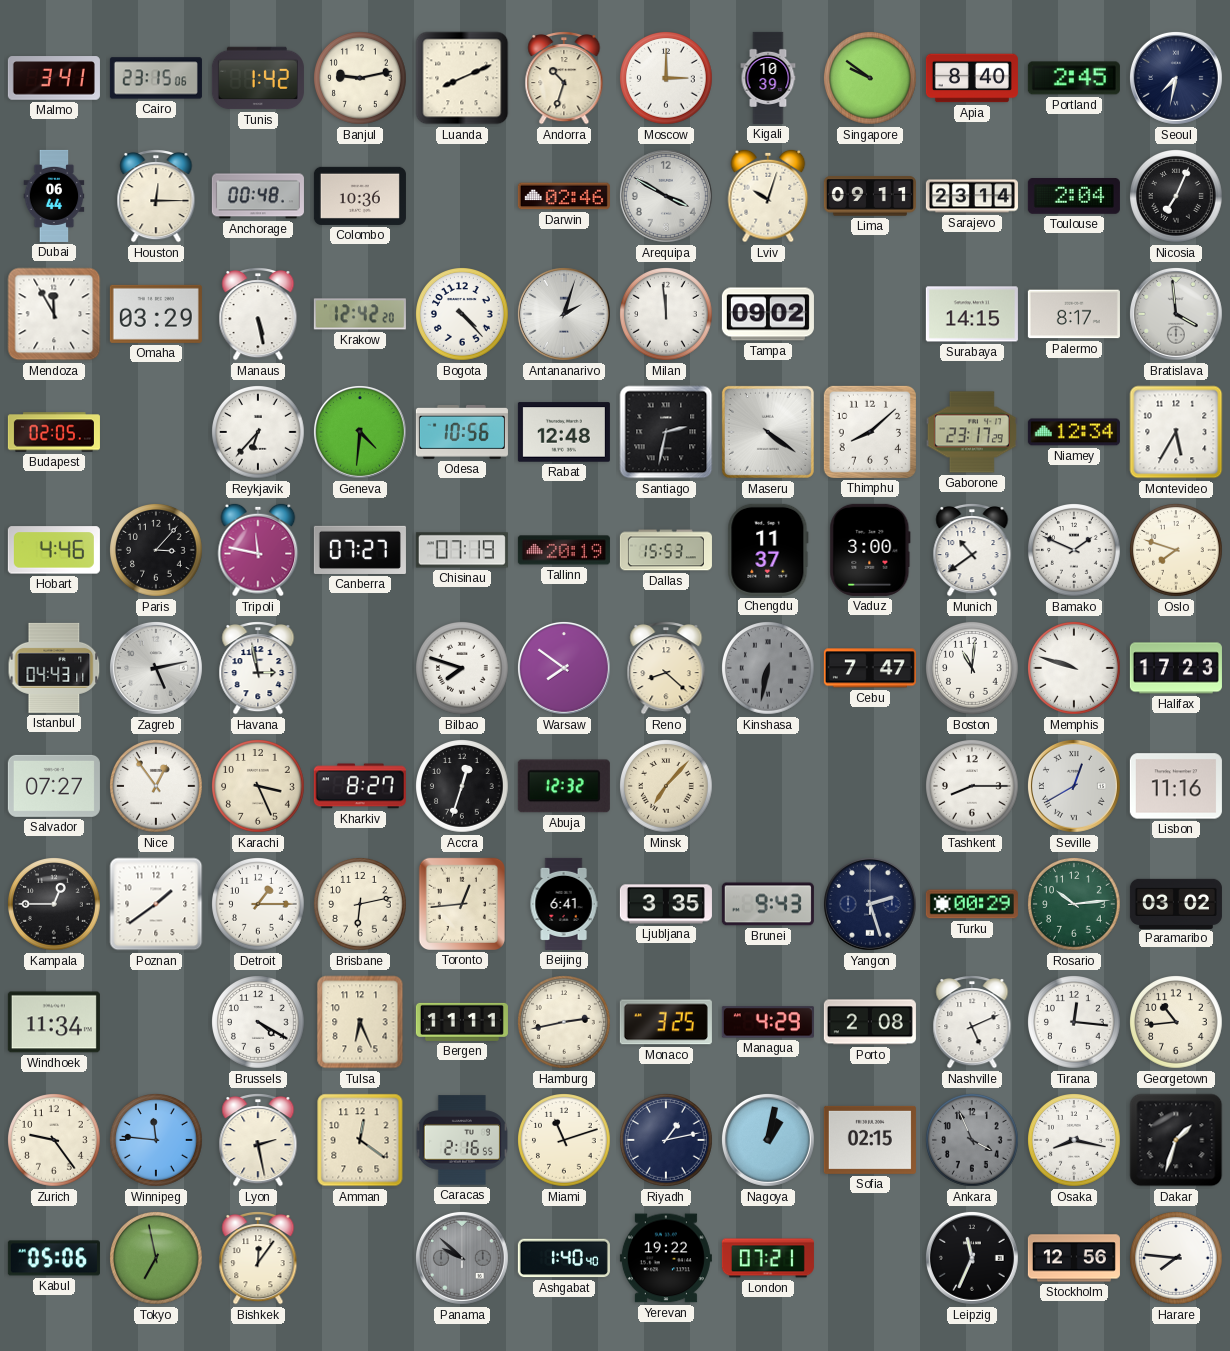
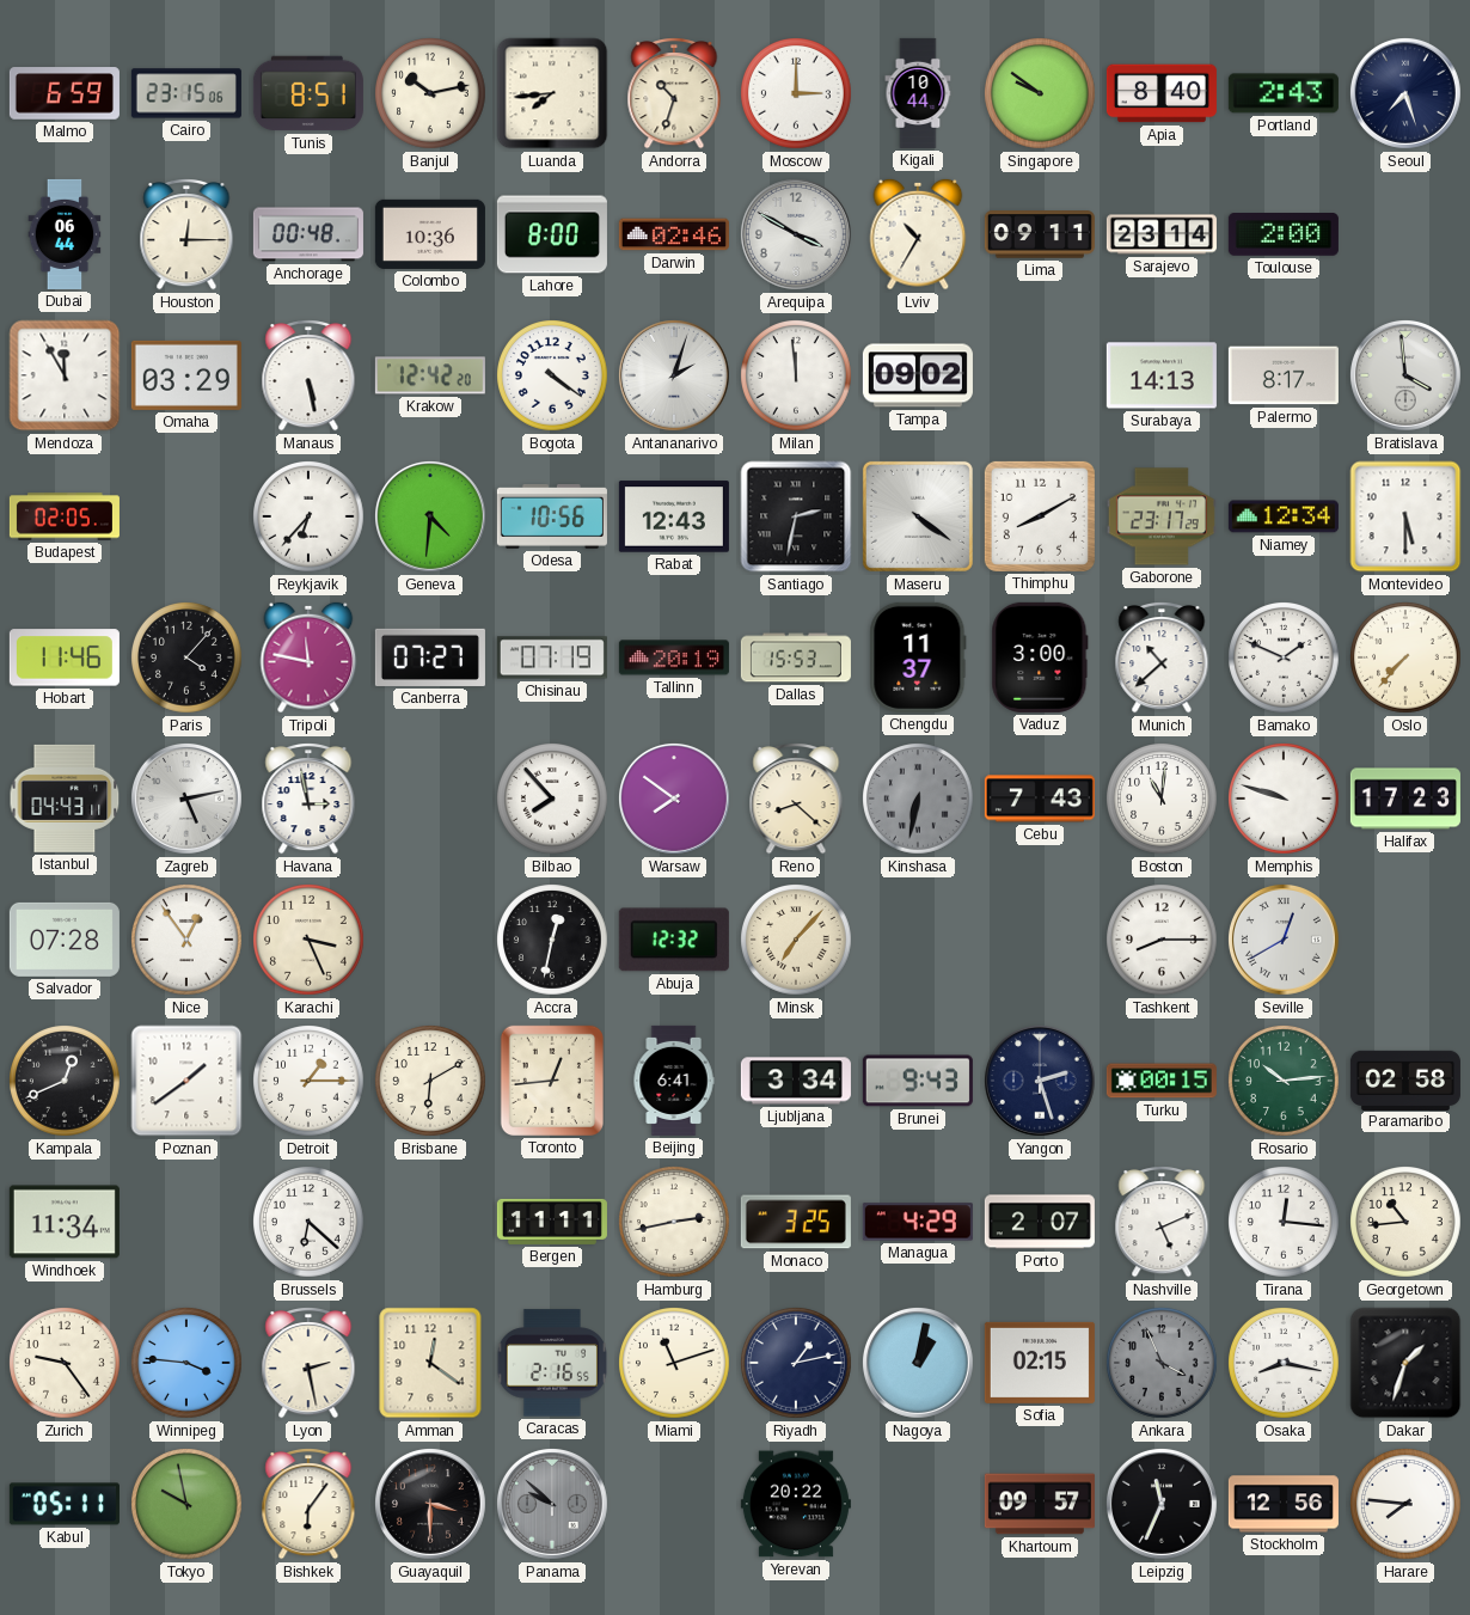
Malmo: 3:41 -> 6:59
Tunis: 1:42 -> 8:51
Banjul: 9:13 -> 10:13
Luanda: 8:11 -> 7:44
Kigali: 10:39 -> 10:44
Portland: 2:45 -> 2:43
Seoul: 7:32 -> 7:27
Lahore: none -> 8:00
Lviv: 10:03 -> 10:35
Toulouse: 2:04 -> 2:00
Nicosia: 7:04 -> none
Bogota: 4:23 -> 4:21
Surabaya: 14:15 -> 14:13
Rabat: 12:48 -> 12:43
Thimphu: 8:08 -> 8:10
Montevideo: 5:35 -> 5:30
Hobart: 4:46 -> 11:46
Paris: 3:07 -> 4:07
Munich: 10:39 -> 10:38
Oslo: 7:48 -> 7:37
Bilbao: 7:48 -> 7:53
Cebu: 7:47 -> 7:43
Salvador: 07:27 -> 07:28
Kharkiv: 8:27 -> none
Accra: 12:33 -> 12:32
Lisbon: 11:16 -> none
Kampala: 12:45 -> 12:41
Brisbane: 6:13 -> 6:10
Ljubljana: 3:35 -> 3:34
Turku: 00:29 -> 00:15
Paramaribo: 03:02 -> 02:58
Brussels: 4:20 -> 6:22
Tulsa: 6:26 -> none
Porto: 2:08 -> 2:07
Winnipeg: 11:46 -> 3:46
Kabul: 05:06 -> 05:11
Tokyo: 6:58 -> 9:58
Bishkek: 12:06 -> 6:06
Guayaquil: none -> 3:30
Ashgabat: 1:40 -> none
Yerevan: 19:22 -> 20:22
London: 07:21 -> none
Khartoum: none -> 09:57
